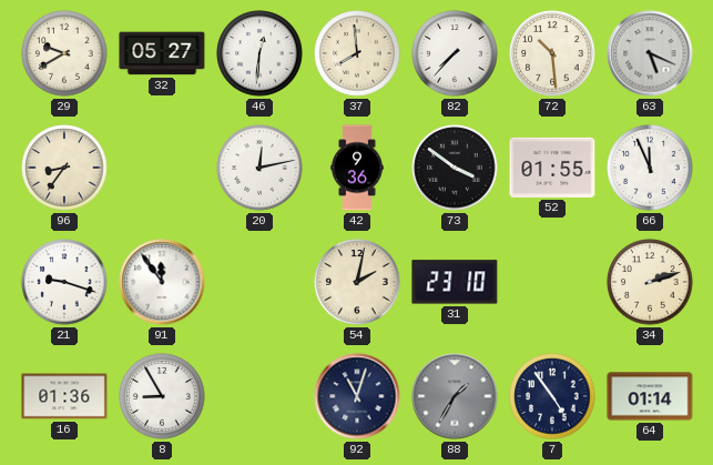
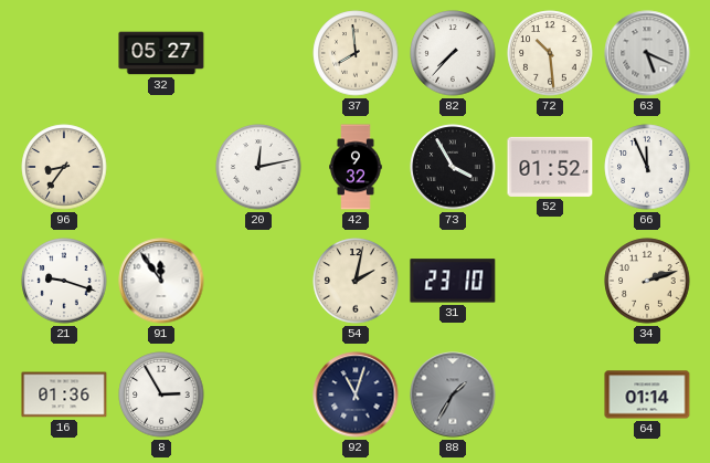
29: 9:40 -> none
46: 12:31 -> none
42: 9:36 -> 9:32
73: 3:51 -> 3:55
52: 01:55 -> 01:52
8: 8:55 -> 2:55
7: 4:54 -> none
